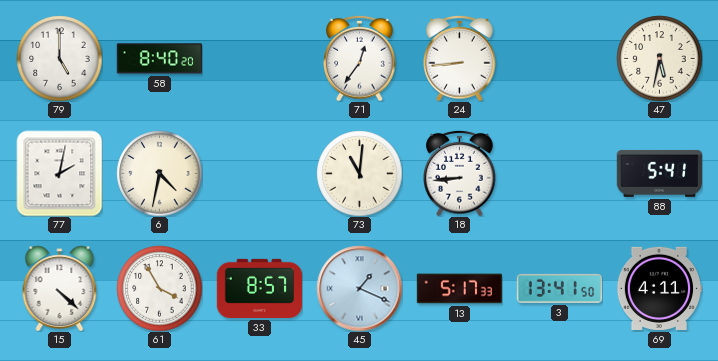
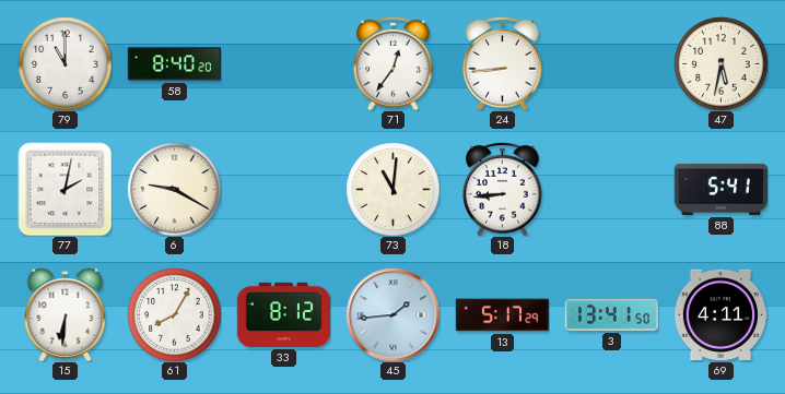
79: 5:00 -> 11:00
6: 4:32 -> 9:20
15: 4:22 -> 6:31
61: 3:55 -> 8:05
33: 8:57 -> 8:12
45: 1:19 -> 1:44
13: 5:17:33 -> 5:17:29
